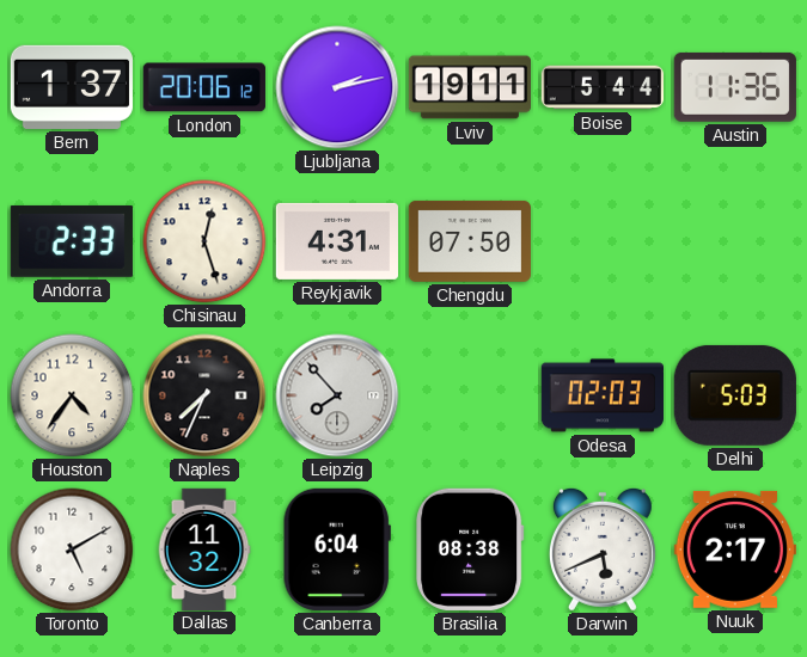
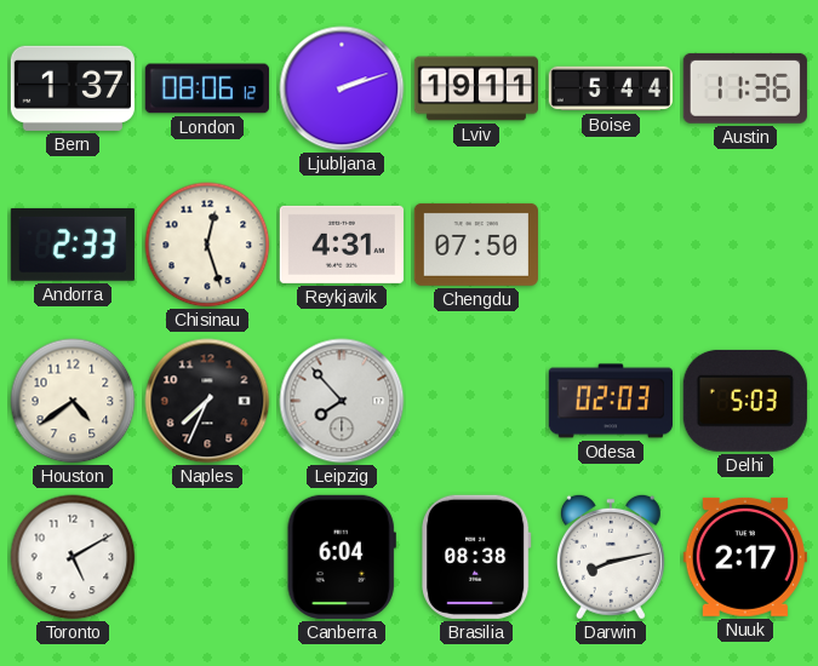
London: 20:06 -> 08:06
Ljubljana: 2:13 -> 2:12
Houston: 4:36 -> 4:39
Dallas: 11:32 -> none
Darwin: 5:41 -> 8:13
